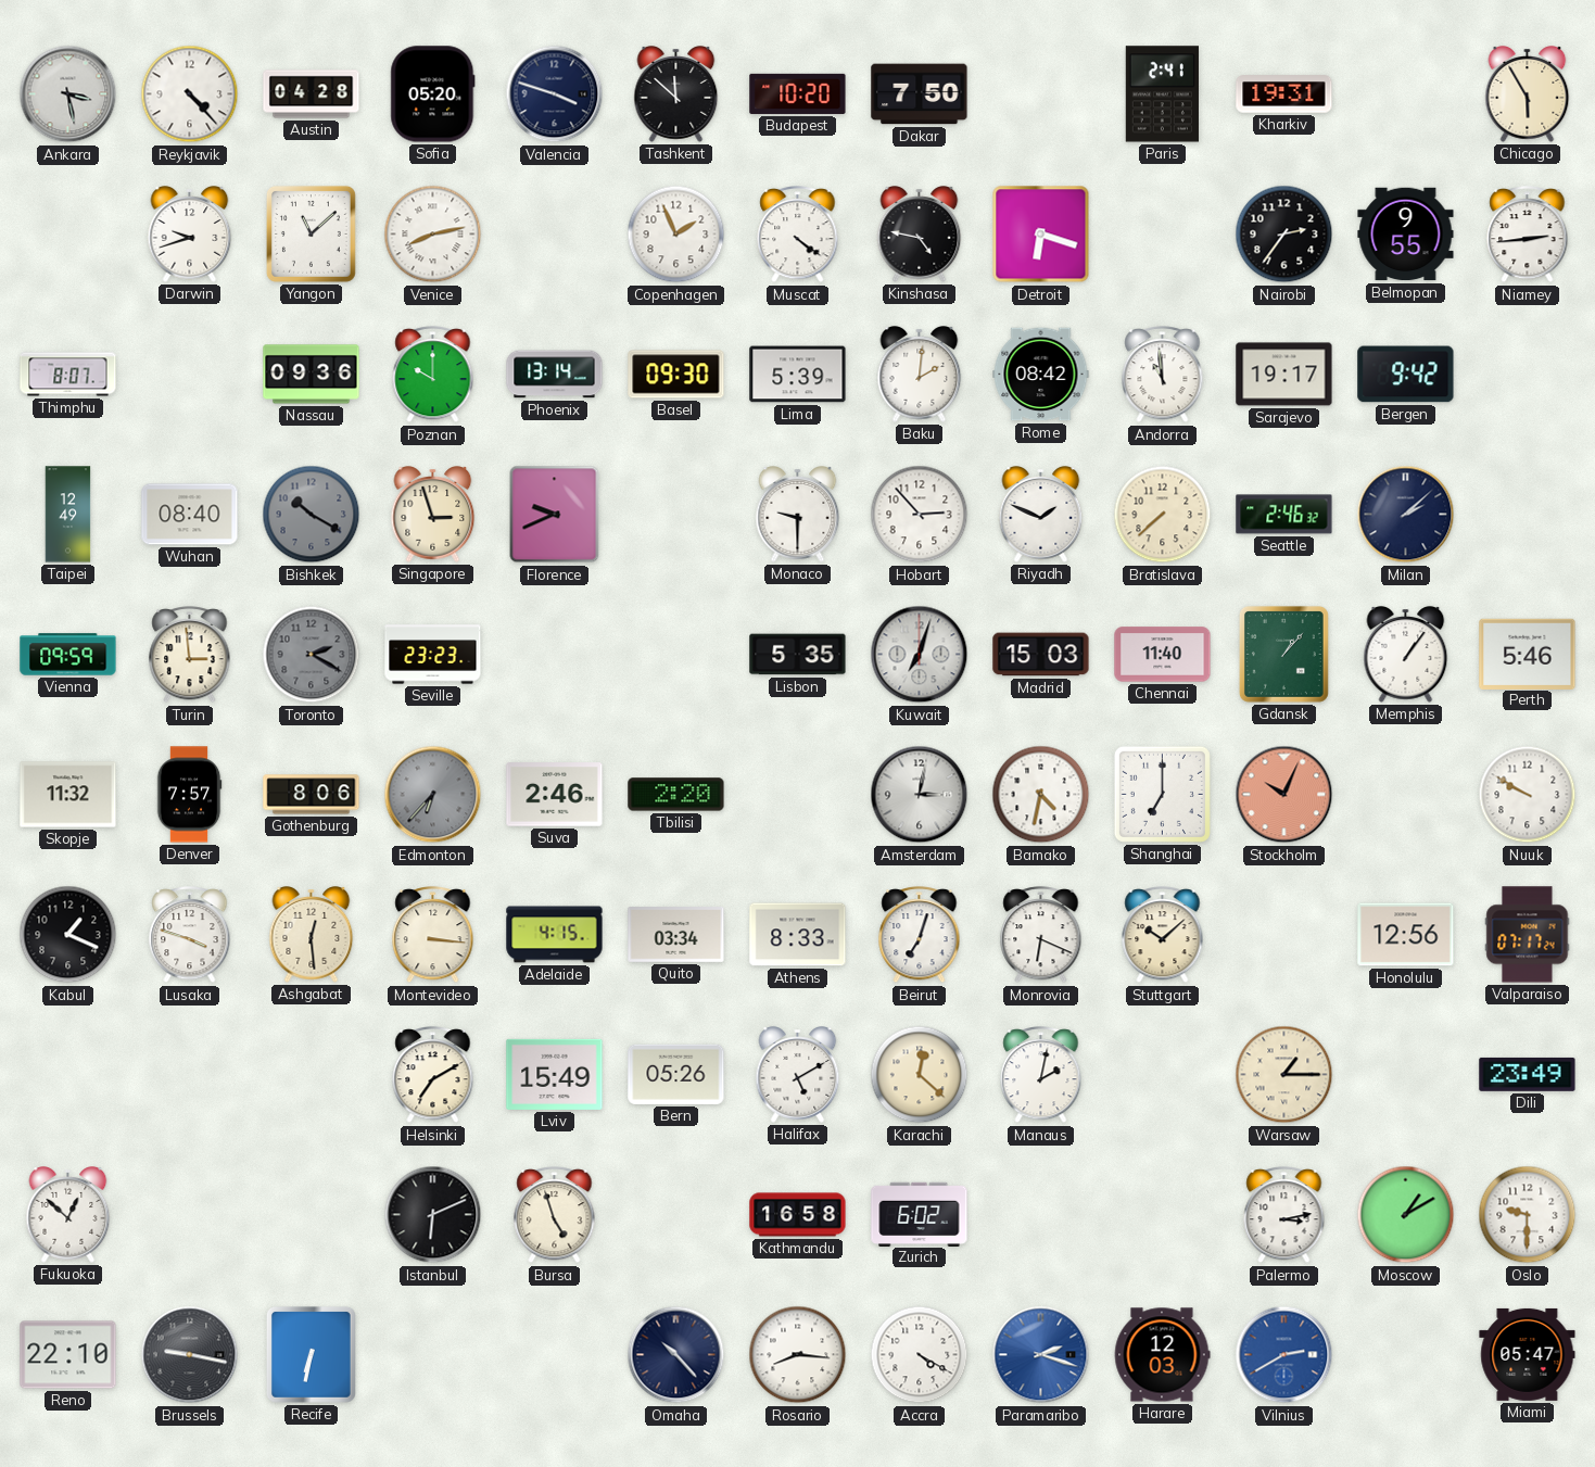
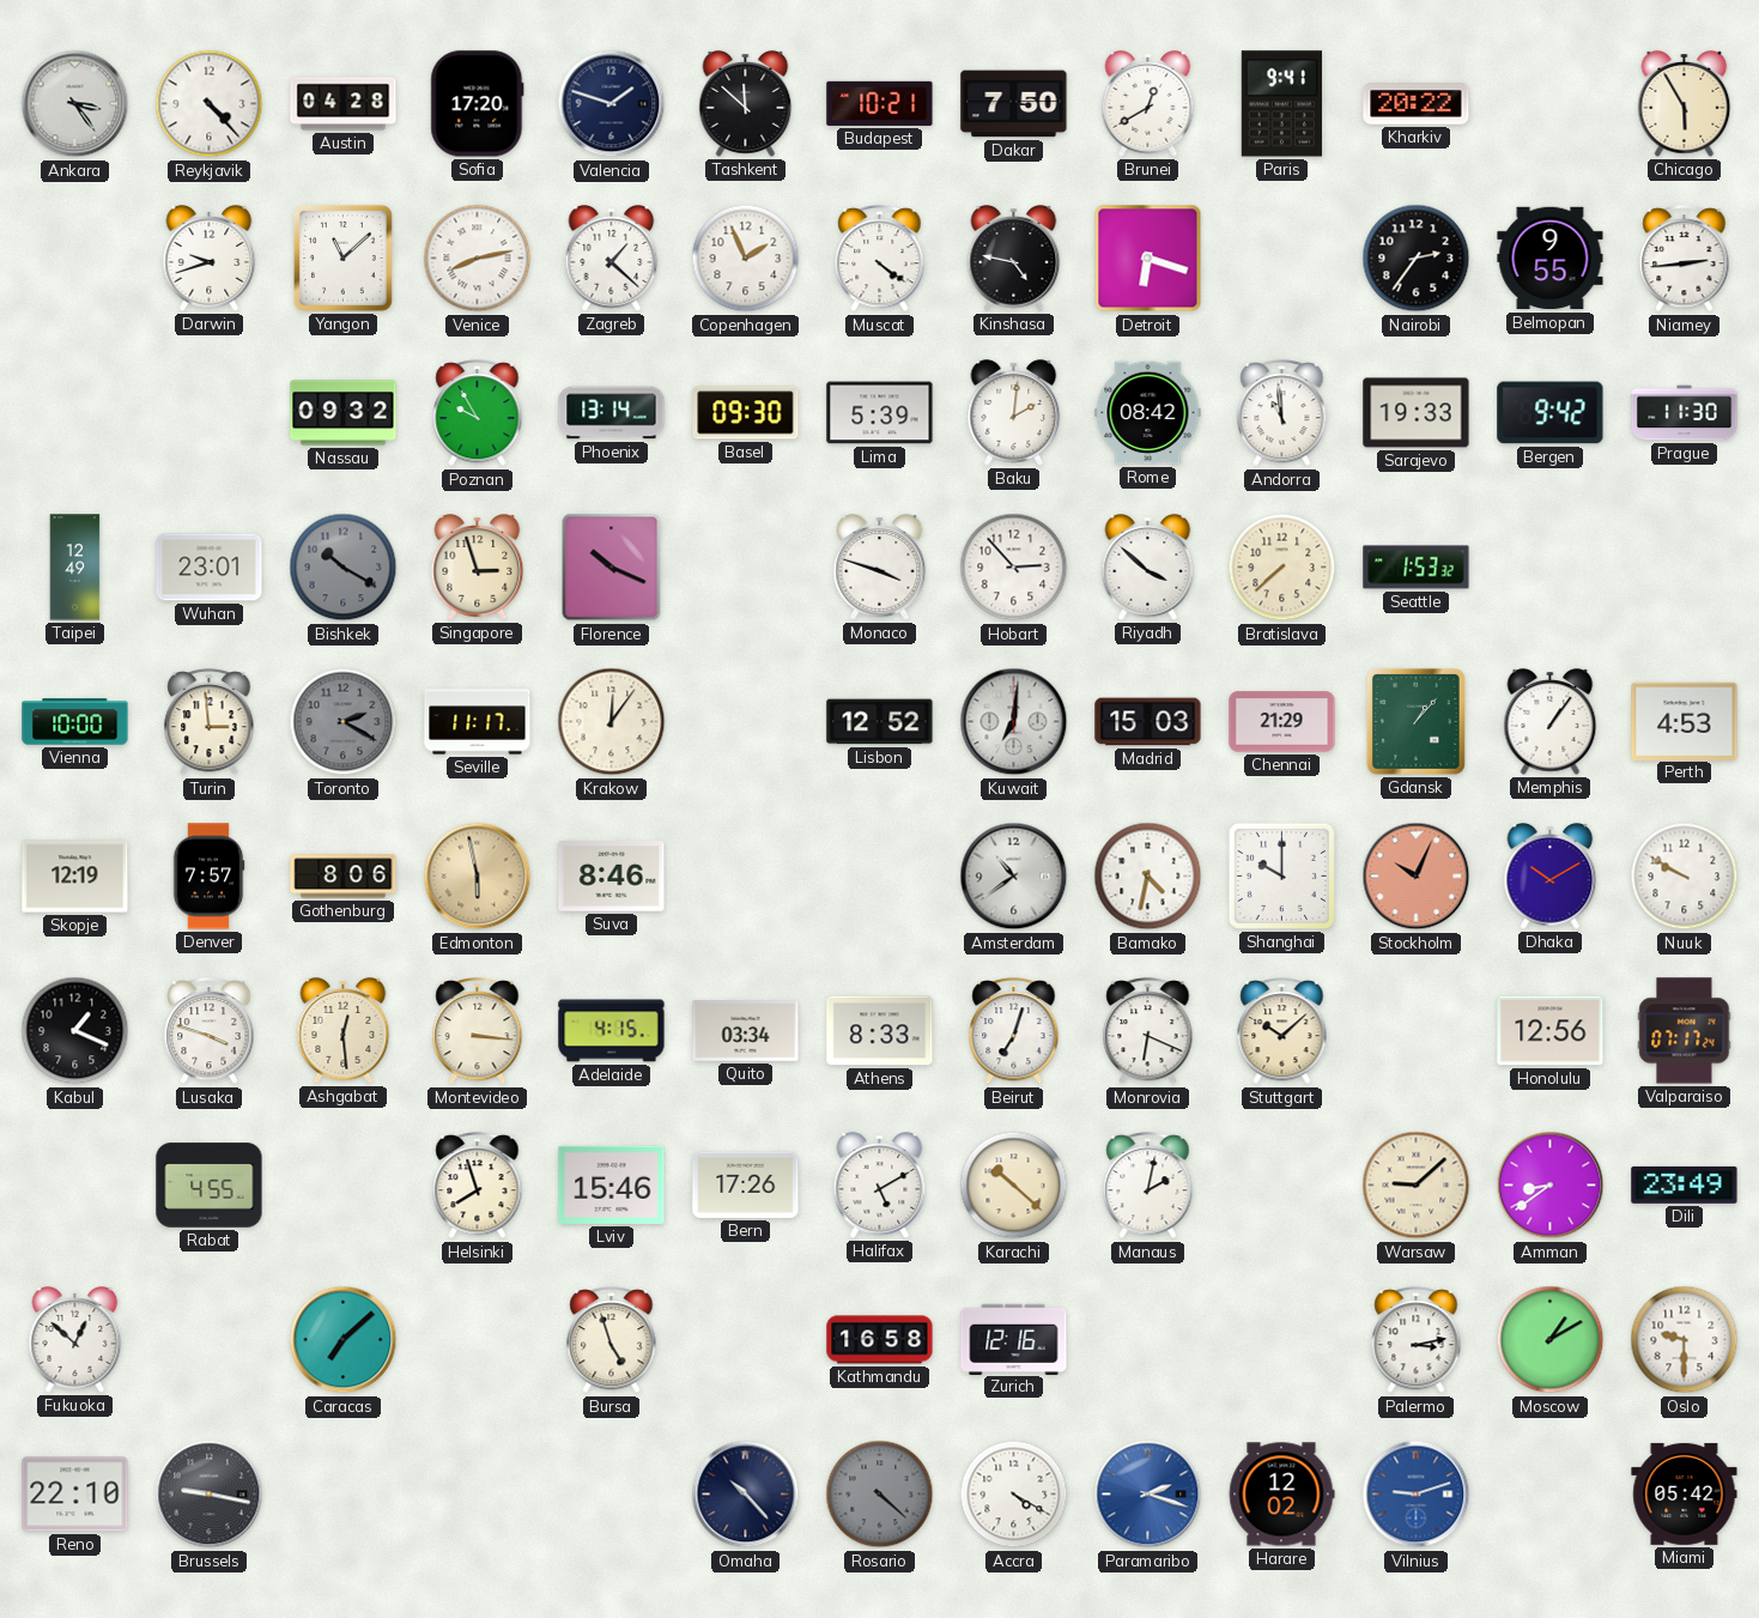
Ankara: 3:28 -> 3:24
Sofia: 05:20 -> 17:20
Valencia: 3:48 -> 1:48
Budapest: 10:20 -> 10:21
Brunei: none -> 12:40
Paris: 2:41 -> 9:41
Kharkiv: 19:31 -> 20:22
Zagreb: none -> 1:22
Thimphu: 8:07 -> none
Nassau: 09:36 -> 09:32
Poznan: 10:00 -> 9:55
Sarajevo: 19:17 -> 19:33
Prague: none -> 11:30
Wuhan: 08:40 -> 23:01
Florence: 9:41 -> 10:19
Monaco: 9:30 -> 3:48
Riyadh: 1:49 -> 3:52
Seattle: 2:46 -> 1:53
Milan: 2:08 -> none
Vienna: 09:59 -> 10:00
Seville: 23:23 -> 11:17
Krakow: none -> 12:06
Lisbon: 5:35 -> 12:52
Kuwait: 7:03 -> 7:01
Chennai: 11:40 -> 21:29
Perth: 5:46 -> 4:53
Skopje: 11:32 -> 12:19
Edmonton: 6:37 -> 5:58
Edmonton dial: grey -> champagne
Suva: 2:46 -> 8:46
Tbilisi: 2:20 -> none
Amsterdam: 3:02 -> 10:39
Shanghai: 7:00 -> 10:00
Dhaka: none -> 10:10
Rabat: none -> 4:55
Helsinki: 7:10 -> 7:57
Lviv: 15:49 -> 15:46
Bern: 05:26 -> 17:26
Karachi: 12:22 -> 10:22
Warsaw: 1:15 -> 9:08
Amman: none -> 8:39
Caracas: none -> 7:08
Istanbul: 6:11 -> none
Zurich: 6:02 -> 12:16
Recife: 6:32 -> none
Rosario: 8:16 -> 4:22
Rosario dial: white -> grey
Harare: 12:03 -> 12:02
Vilnius: 2:40 -> 9:12
Miami: 05:47 -> 05:42
